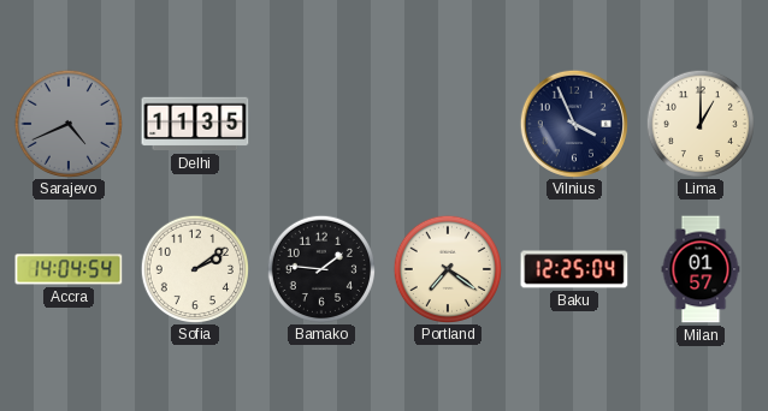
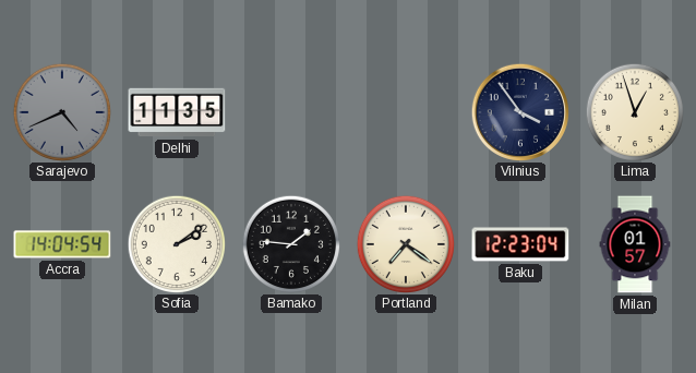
Vilnius: 3:56 -> 3:54
Lima: 1:00 -> 12:57
Baku: 12:25 -> 12:23
